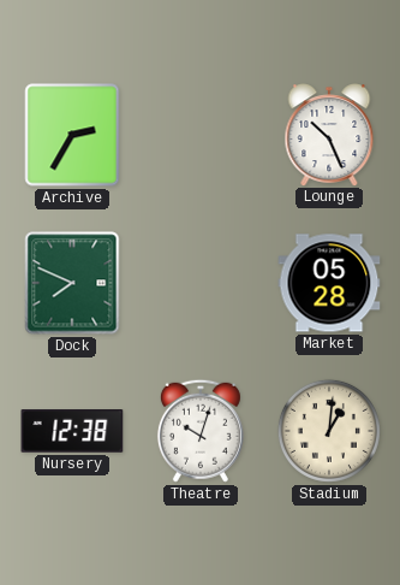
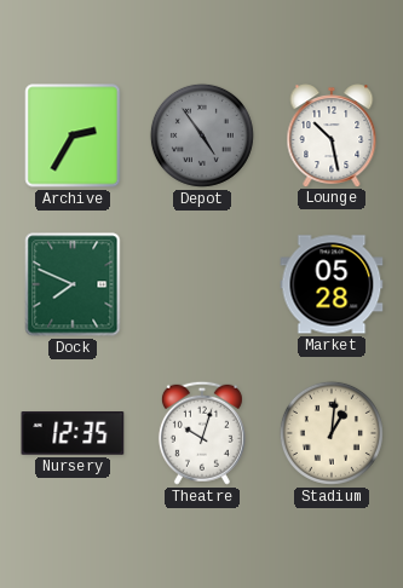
Depot: none -> 4:54
Lounge: 10:26 -> 10:28
Nursery: 12:38 -> 12:35
